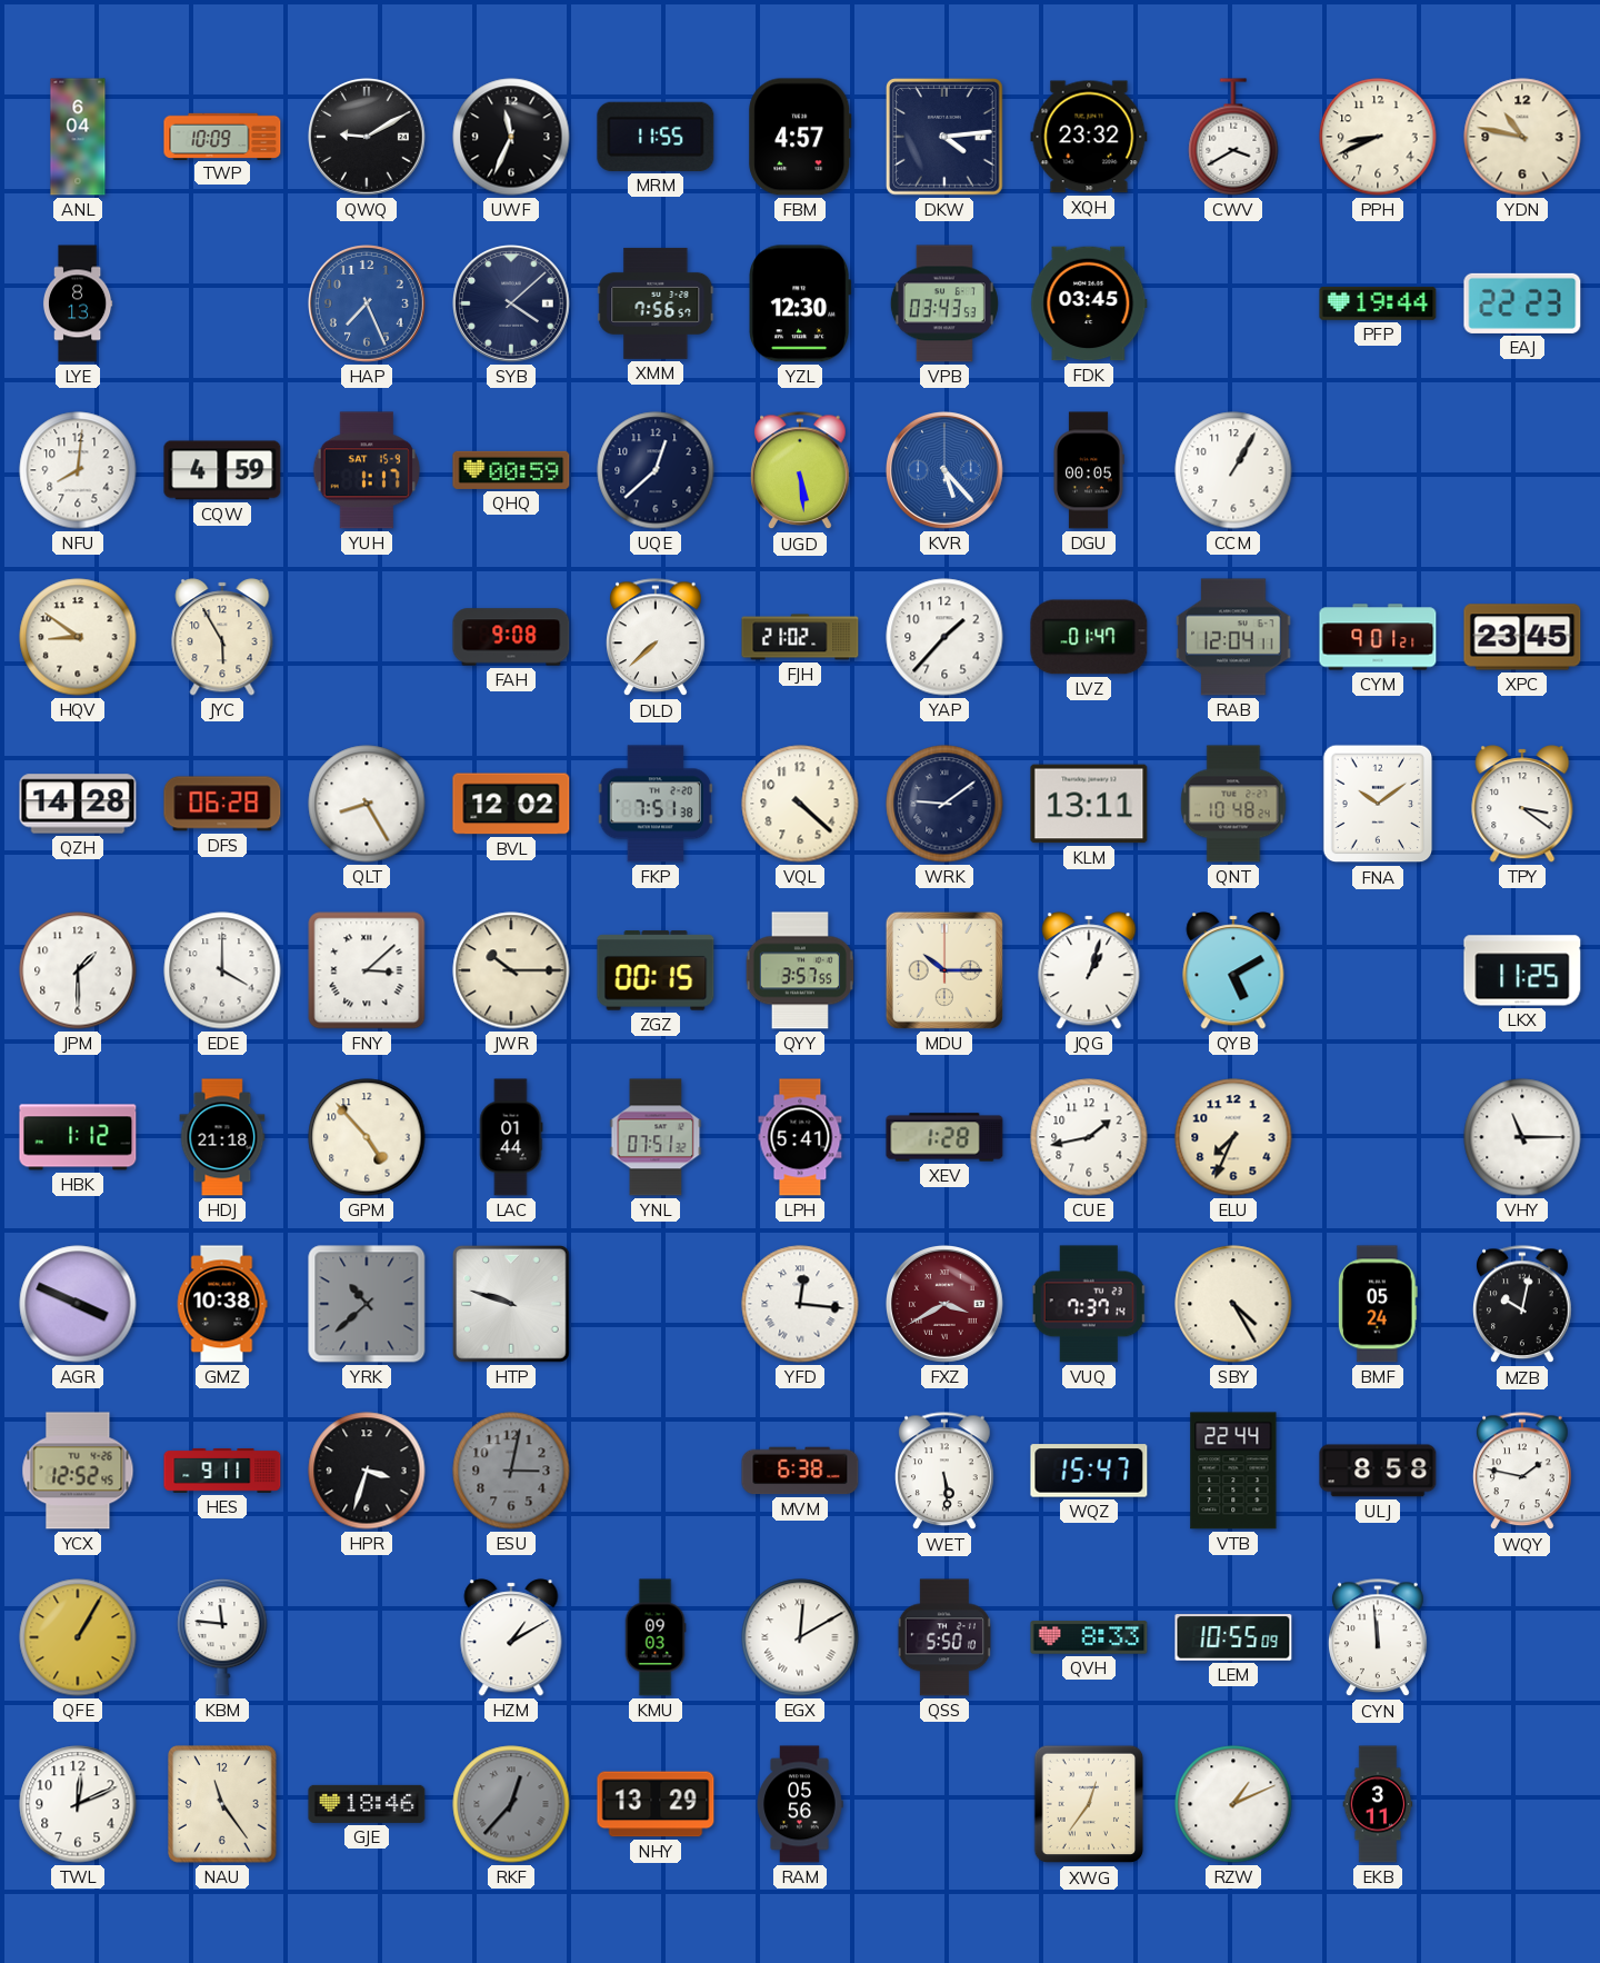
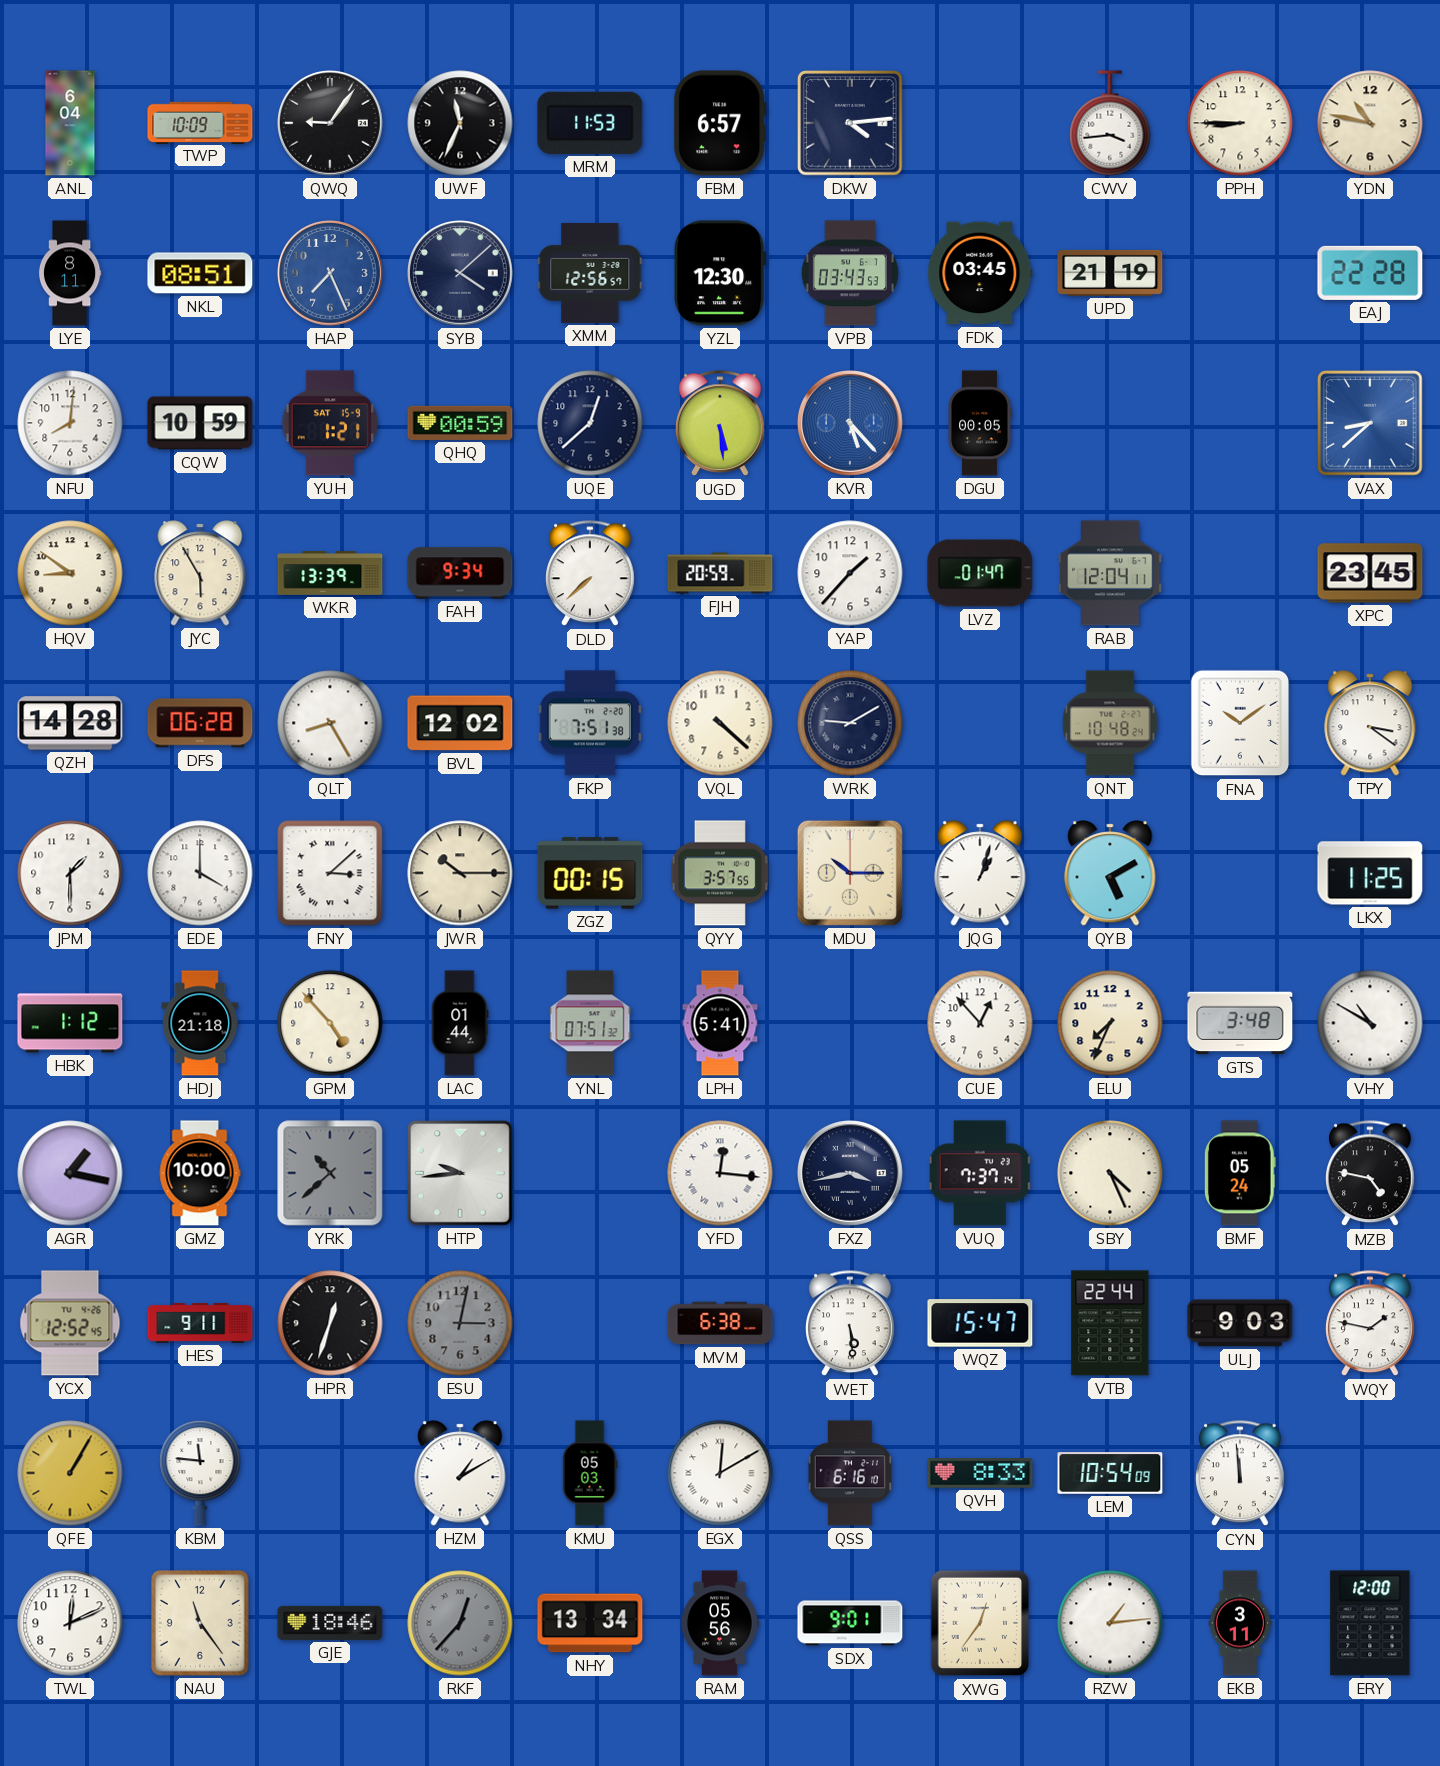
QWQ: 9:10 -> 9:06
MRM: 11:55 -> 11:53
FBM: 4:57 -> 6:57
XQH: 23:32 -> none
CWV: 3:40 -> 3:44
PPH: 8:41 -> 8:45
LYE: 8:13 -> 8:11
NKL: none -> 08:51
XMM: 7:56 -> 12:56
UPD: none -> 21:19
PFP: 19:44 -> none
EAJ: 22:23 -> 22:28
CQW: 4:59 -> 10:59
YUH: 1:17 -> 1:21
CCM: 1:05 -> none
VAX: none -> 8:38
WKR: none -> 13:39
FAH: 9:08 -> 9:34
FJH: 21:02 -> 20:59
CYM: 9:01 -> none
WRK: 9:09 -> 9:10
KLM: 13:11 -> none
XEV: 1:28 -> none
CUE: 1:43 -> 12:53
GTS: none -> 3:48
VHY: 11:15 -> 10:50
AGR: 3:49 -> 1:17
GMZ: 10:38 -> 10:00
HTP: 9:48 -> 9:44
FXZ: 3:40 -> 3:43
FXZ dial: burgundy -> navy
SBY: 4:25 -> 4:26
MZB: 10:02 -> 4:47
HPR: 3:33 -> 12:33
ULJ: 8:58 -> 9:03
KMU: 09:03 -> 05:03
QSS: 5:50 -> 6:16
LEM: 10:55 -> 10:54
NHY: 13:29 -> 13:34
SDX: none -> 9:01
RZW: 1:11 -> 1:14
ERY: none -> 12:00
